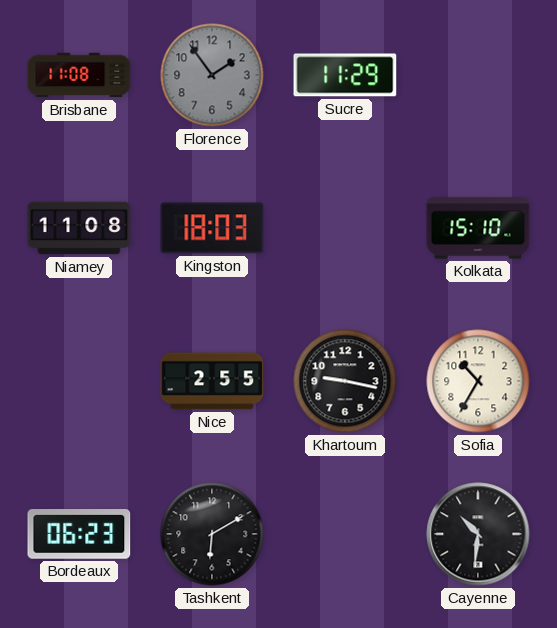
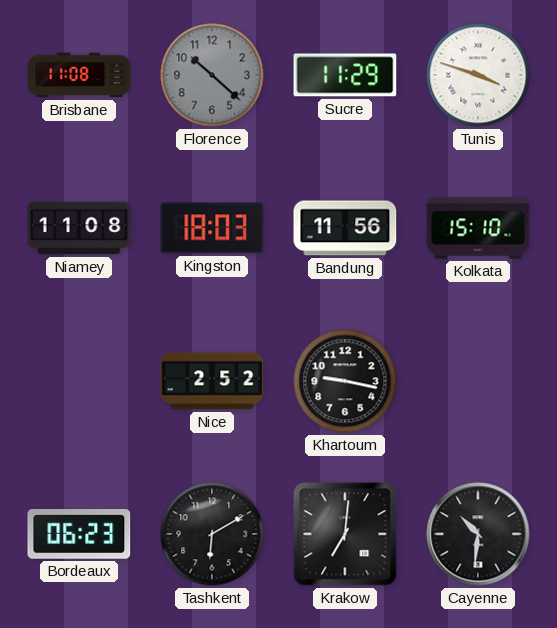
Florence: 1:54 -> 10:22
Tunis: none -> 3:48
Bandung: none -> 11:56
Nice: 2:55 -> 2:52
Sofia: 10:35 -> none
Krakow: none -> 7:01
